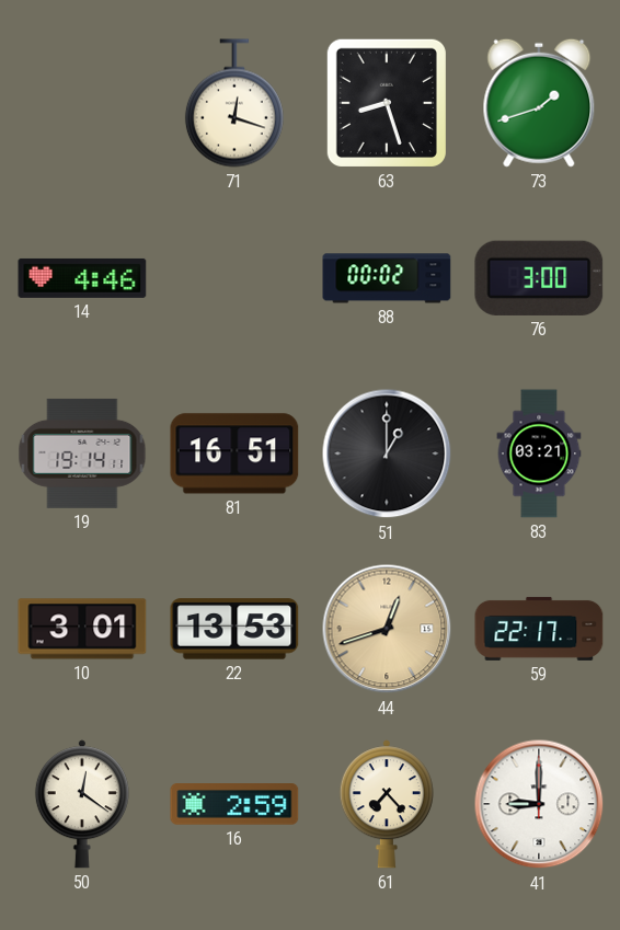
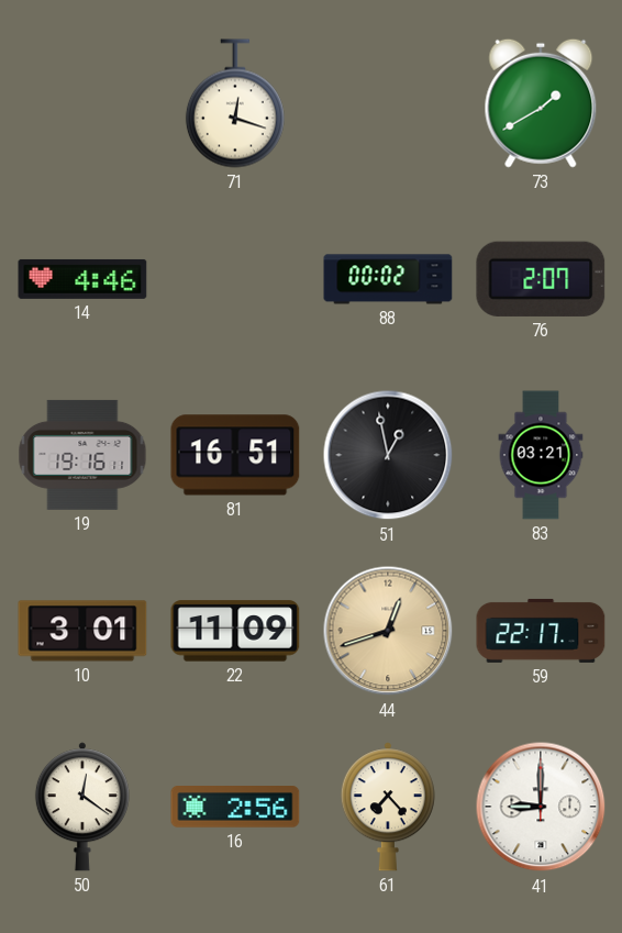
63: 8:27 -> none
73: 1:42 -> 1:40
76: 3:00 -> 2:07
19: 19:14 -> 19:16
51: 1:00 -> 12:58
22: 13:53 -> 11:09
16: 2:59 -> 2:56
